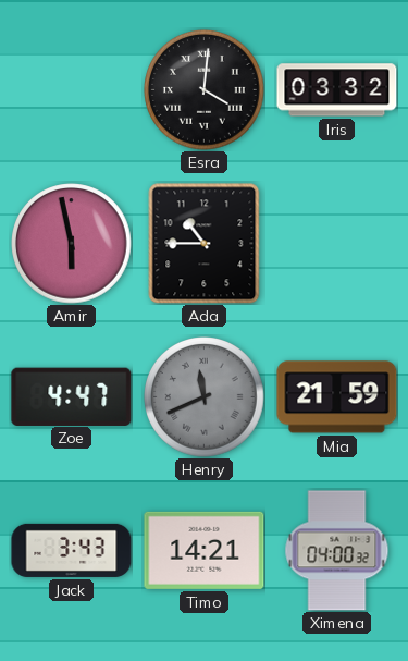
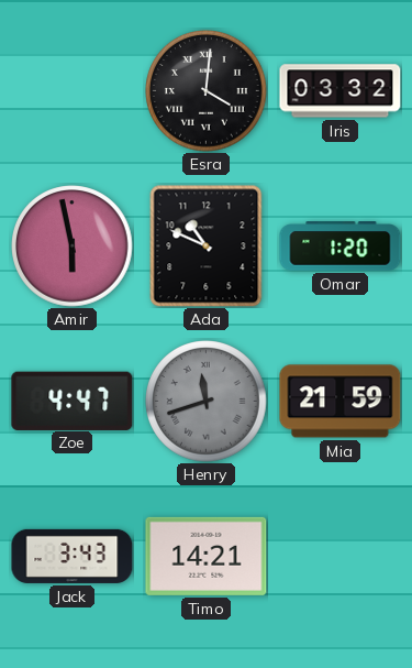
Ada: 10:45 -> 10:49
Omar: none -> 1:20
Henry: 11:41 -> 11:42
Ximena: 04:00 -> none
